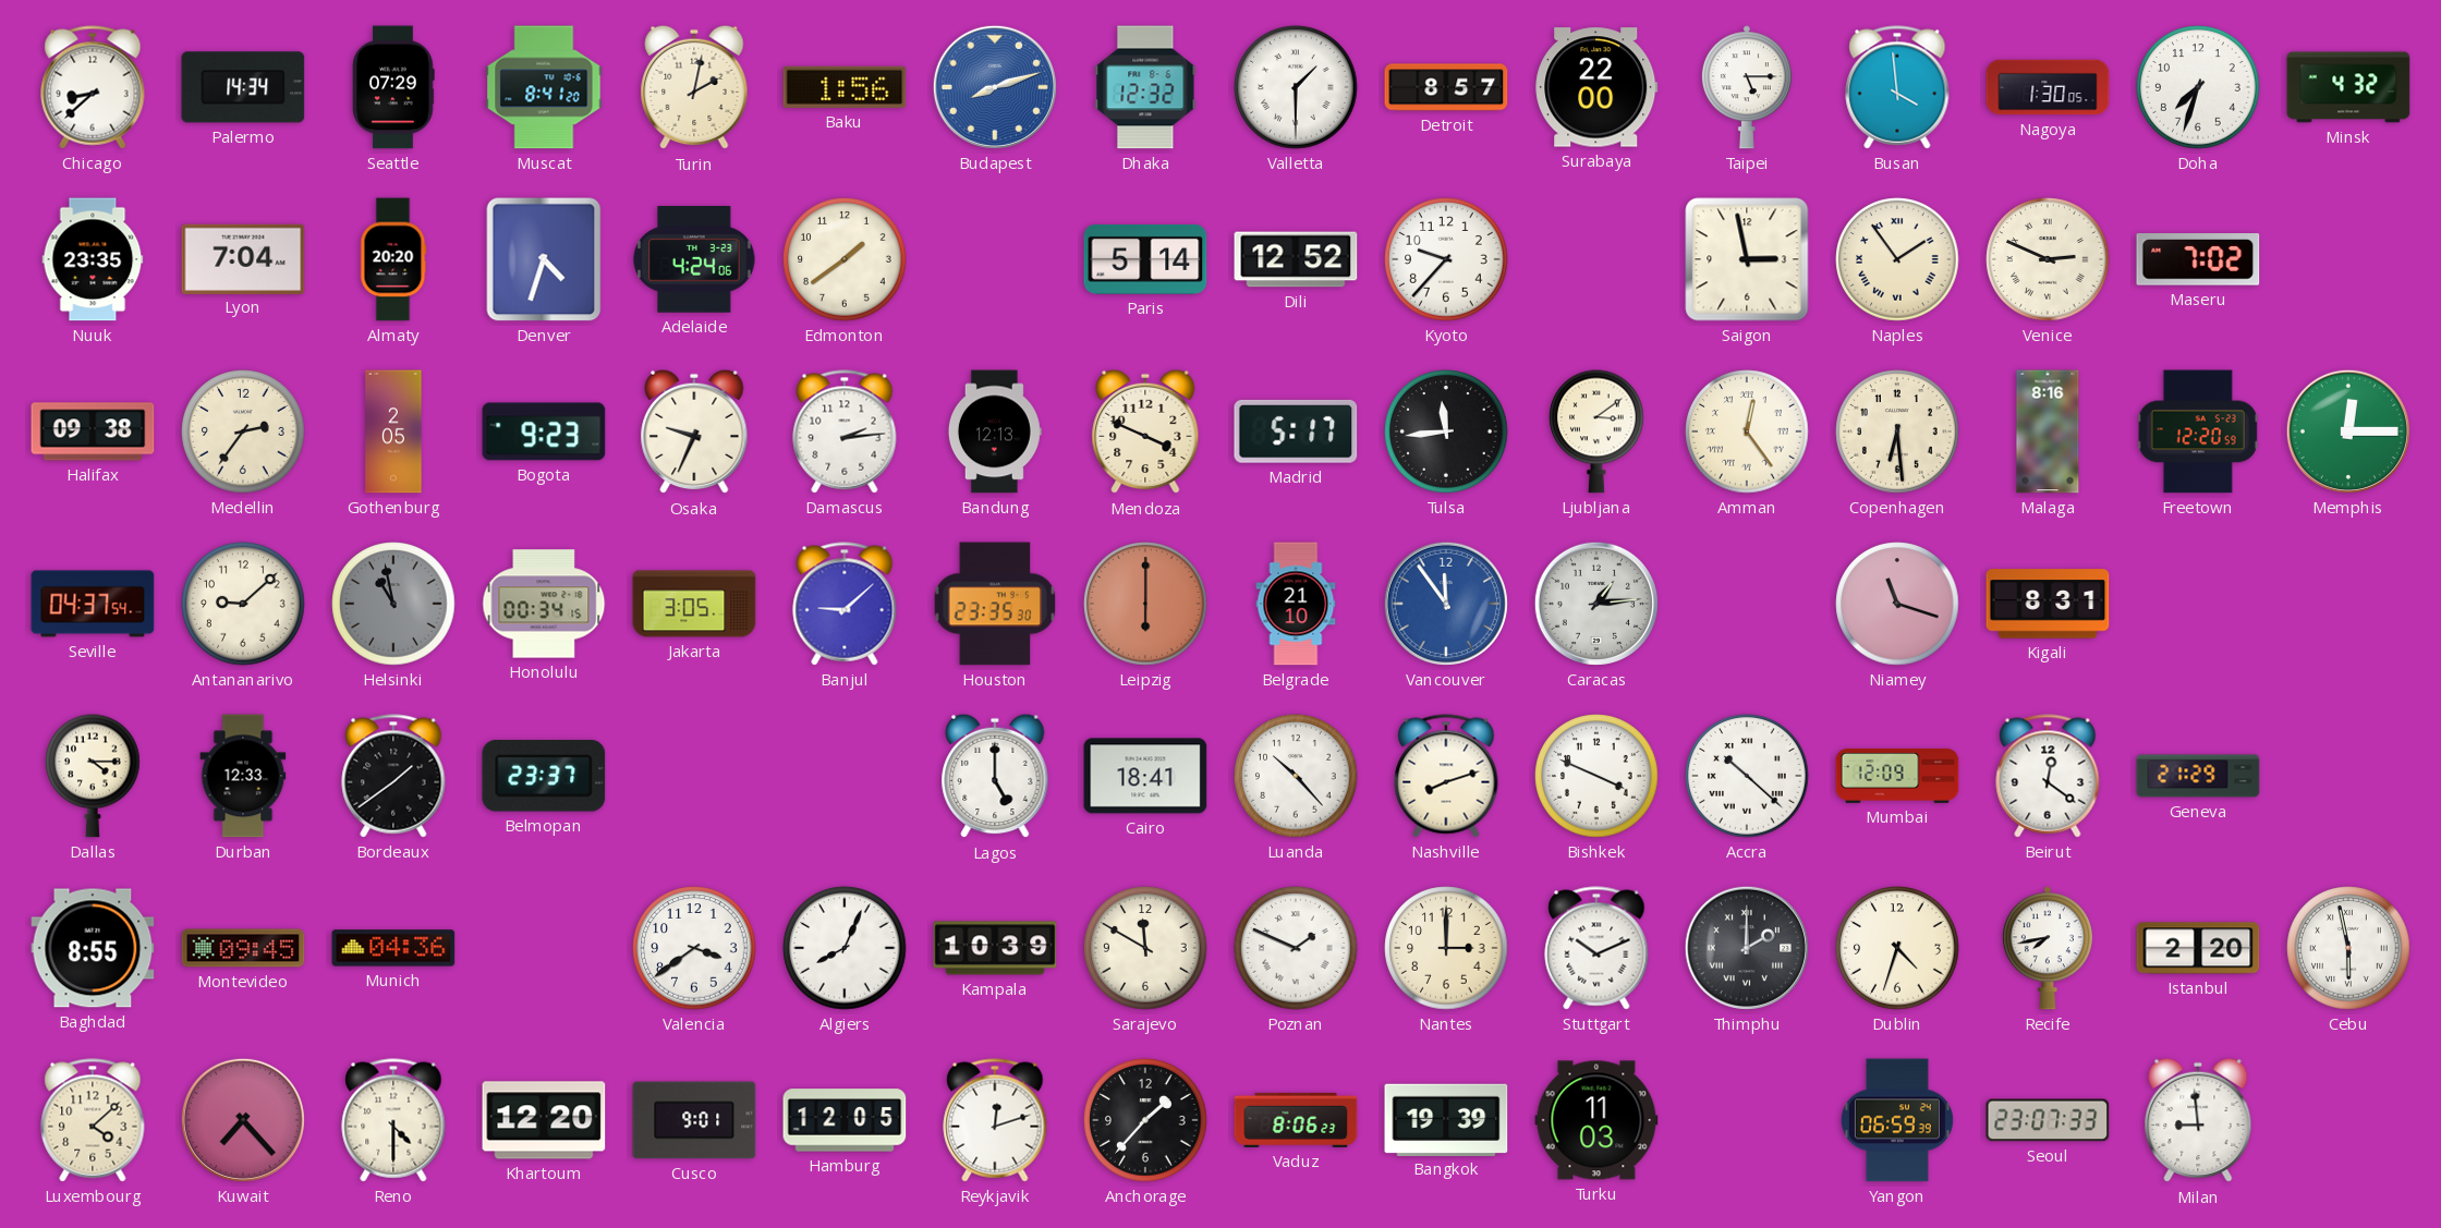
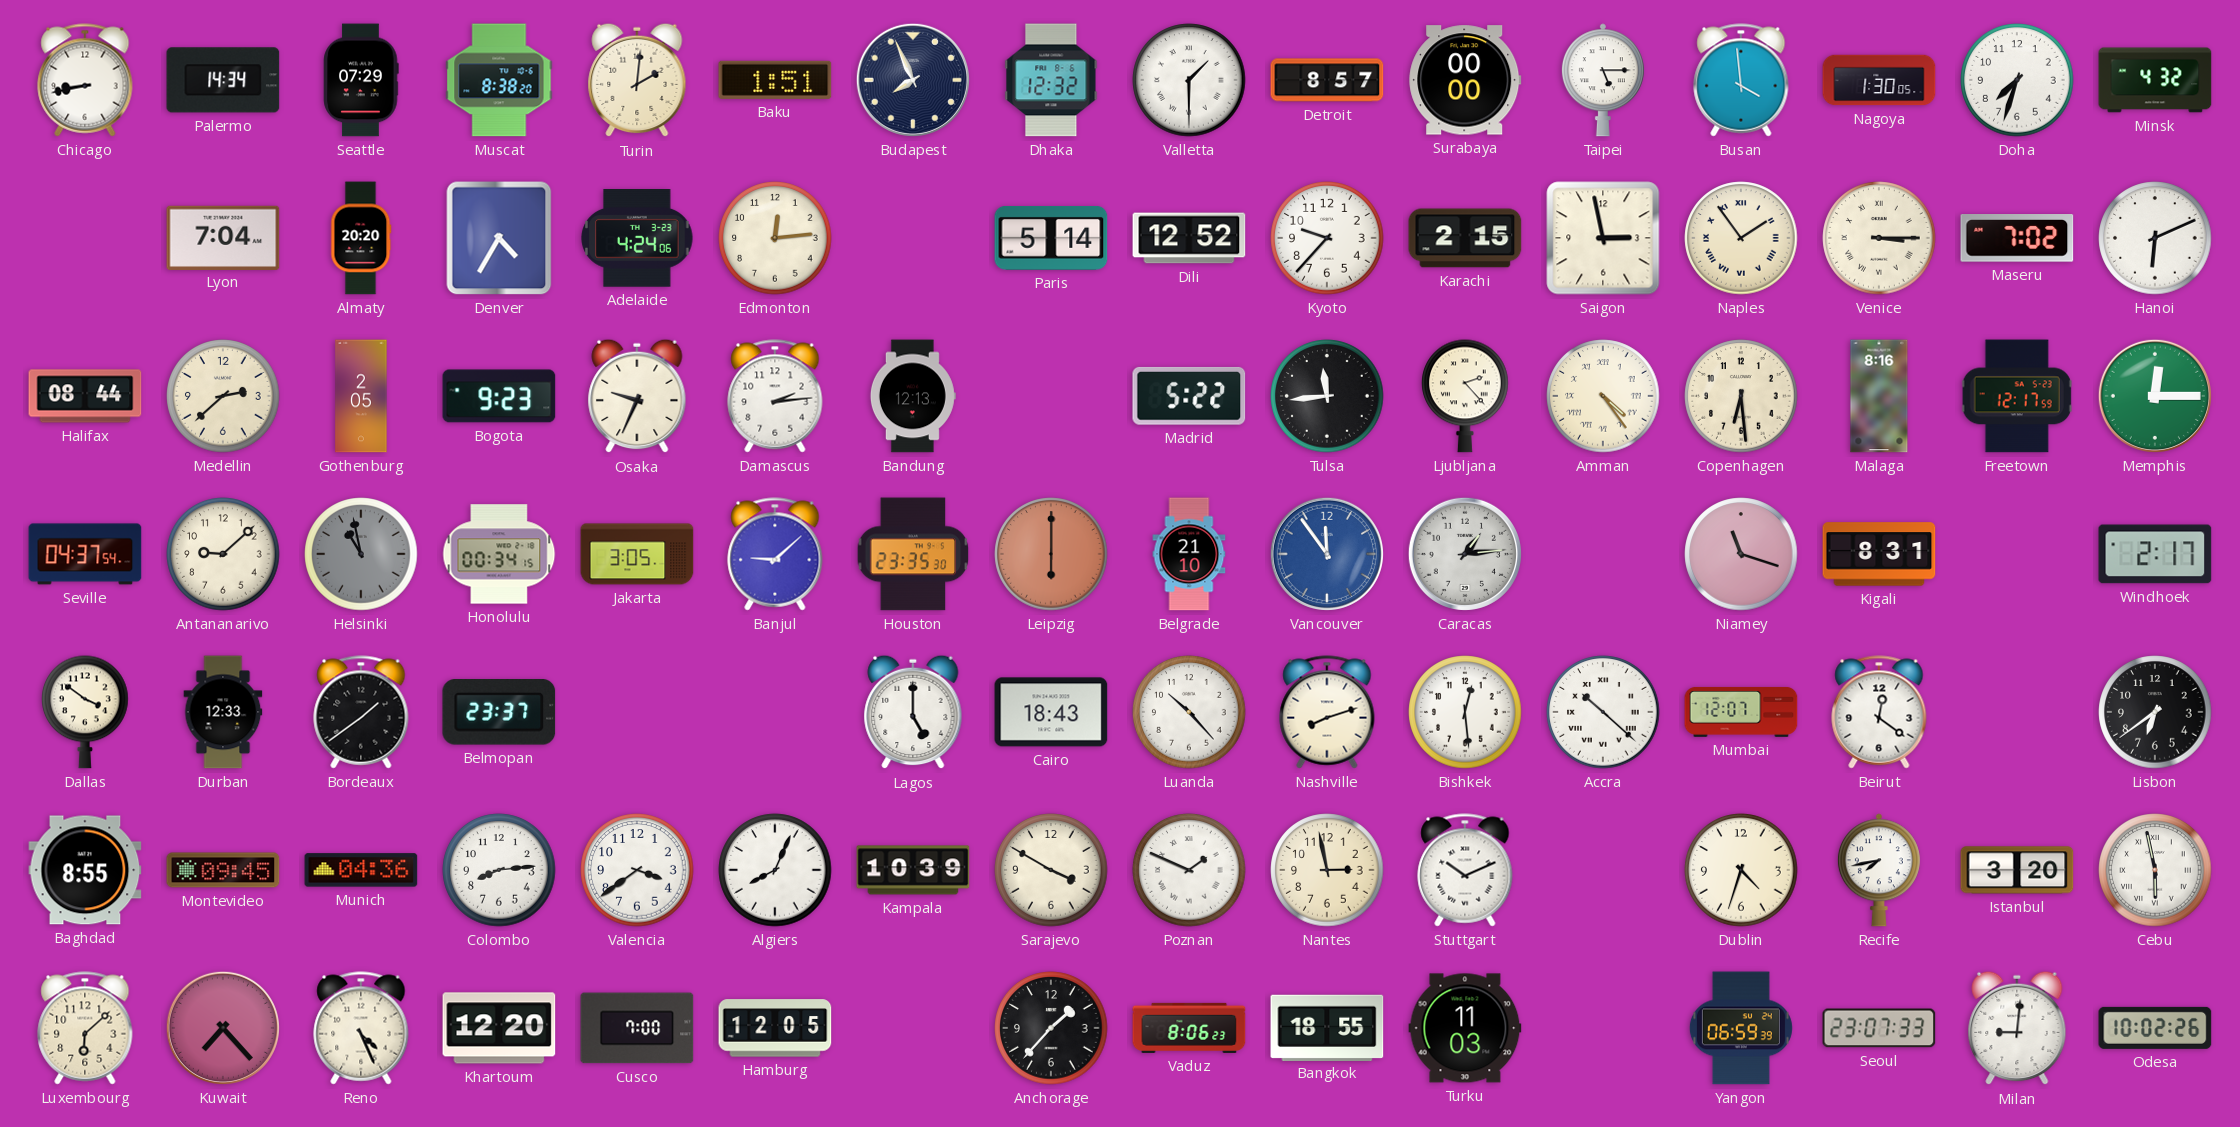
Chicago: 8:38 -> 8:43
Muscat: 8:41 -> 8:38
Turin: 2:02 -> 2:01
Baku: 1:56 -> 1:51
Budapest: 8:12 -> 7:56
Budapest dial: blue -> navy
Surabaya: 22:00 -> 00:00
Nuuk: 23:35 -> none
Denver: 4:33 -> 4:35
Edmonton: 1:39 -> 12:14
Karachi: none -> 2:15
Venice: 2:49 -> 3:15
Hanoi: none -> 6:11
Halifax: 09:38 -> 08:44
Medellin: 2:36 -> 2:38
Mendoza: 3:49 -> none
Madrid: 5:17 -> 5:22
Ljubljana: 3:09 -> 2:23
Amman: 12:24 -> 4:24
Freetown: 12:20 -> 12:17
Windhoek: none -> 2:17
Dallas: 4:15 -> 3:51
Cairo: 18:41 -> 18:43
Bishkek: 3:49 -> 12:29
Mumbai: 12:09 -> 12:07
Geneva: 21:29 -> none
Lisbon: none -> 6:39
Colombo: none -> 8:14
Sarajevo: 11:50 -> 3:50
Nantes: 3:00 -> 2:58
Thimphu: 2:00 -> none
Istanbul: 2:20 -> 3:20
Luxembourg: 4:08 -> 6:08
Reno: 4:30 -> 4:26
Cusco: 9:01 -> 7:00
Reykjavik: 12:12 -> none
Bangkok: 19:39 -> 18:55
Milan: 8:59 -> 9:01
Odesa: none -> 10:02
